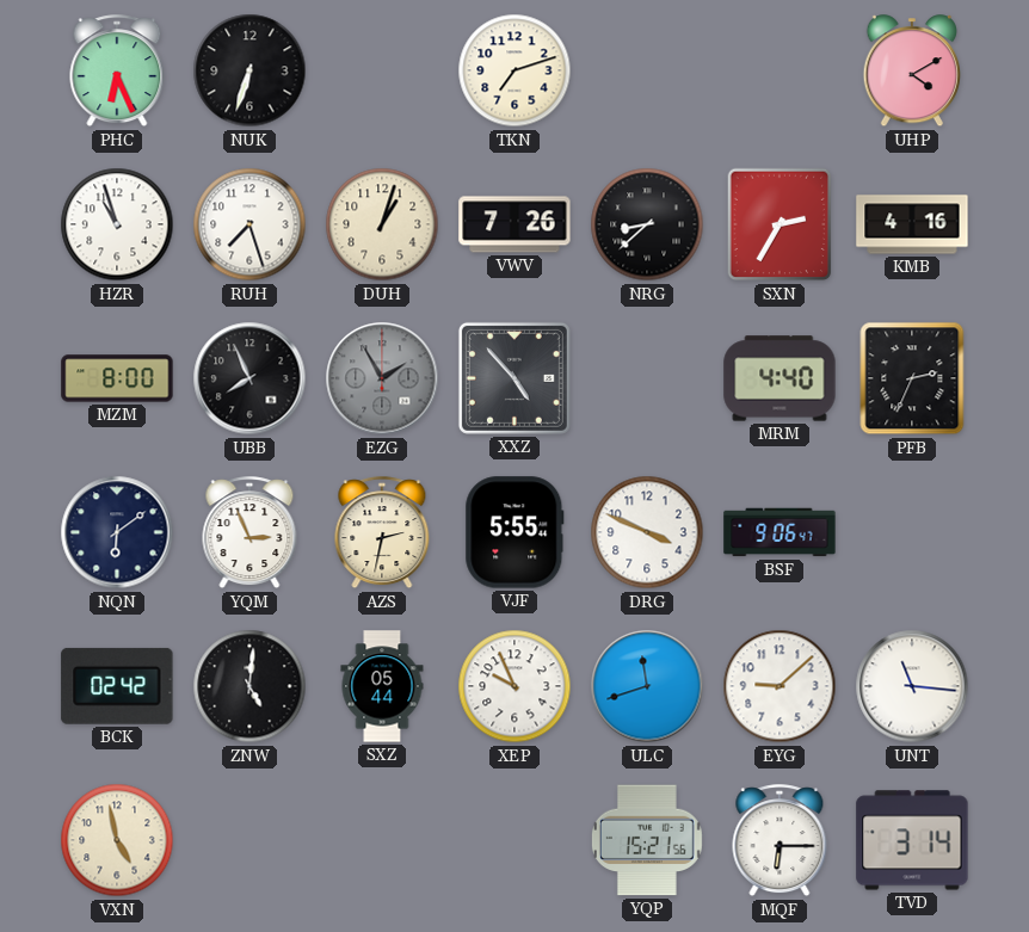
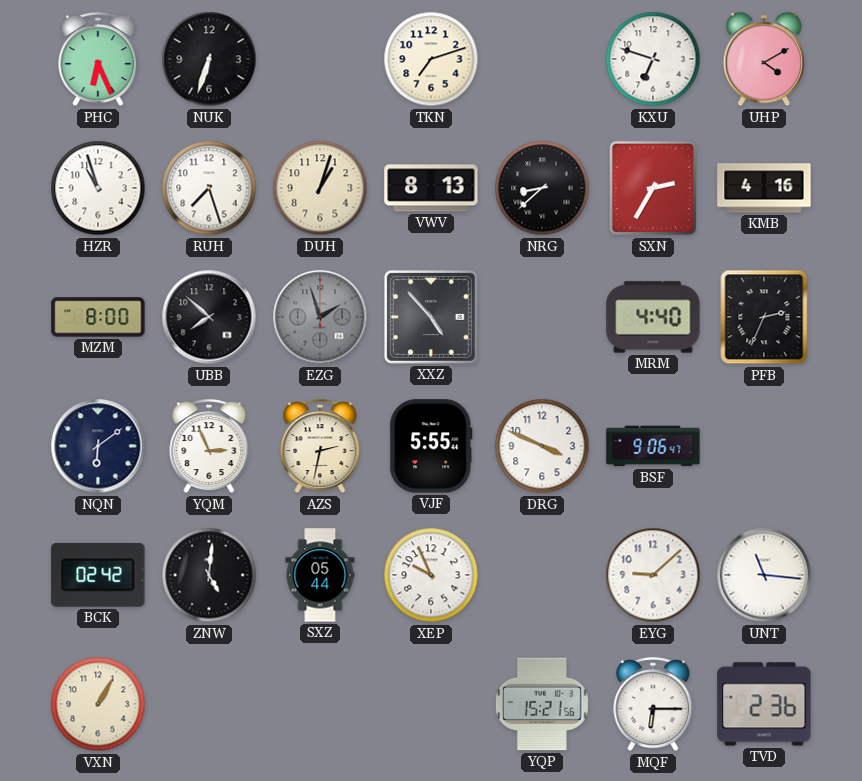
KXU: none -> 6:48
VWV: 7:26 -> 8:13
UBB: 7:56 -> 7:52
EZG: 1:55 -> 1:57
ULC: 11:42 -> none
VXN: 4:58 -> 1:05
TVD: 3:14 -> 2:36
